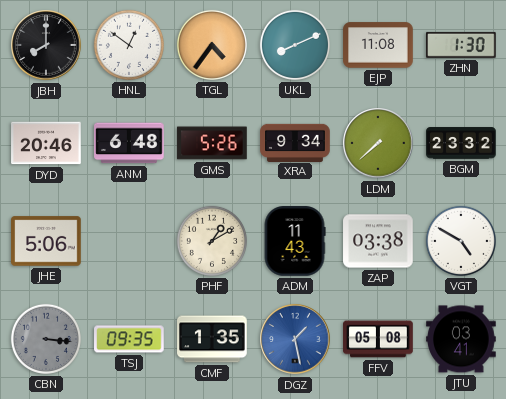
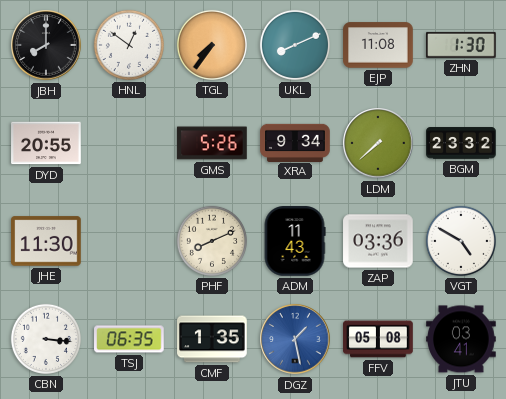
TGL: 4:36 -> 7:36
DYD: 20:46 -> 20:55
ANM: 6:48 -> none
JHE: 5:06 -> 11:30
PHF: 1:10 -> 8:11
ZAP: 03:38 -> 03:36
CBN dial: grey -> white
TSJ: 09:35 -> 06:35
